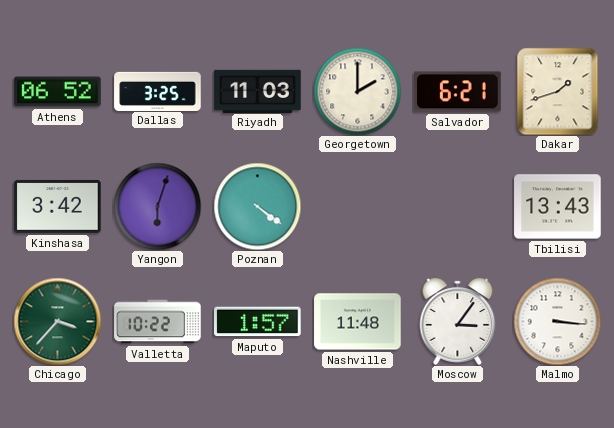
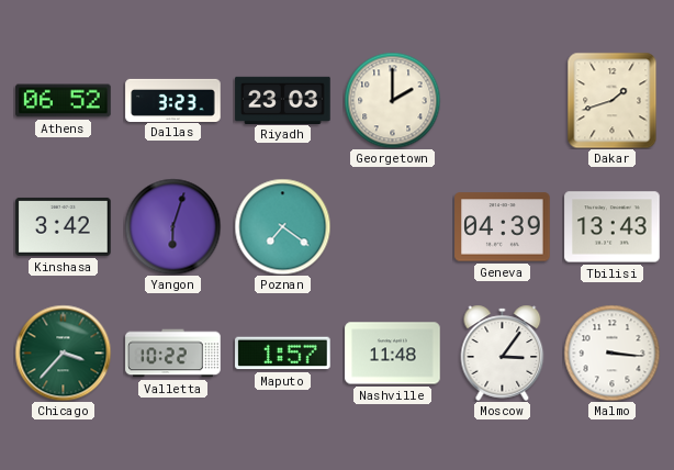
Dallas: 3:25 -> 3:23
Riyadh: 11:03 -> 23:03
Salvador: 6:21 -> none
Poznan: 4:21 -> 7:21
Geneva: none -> 04:39
